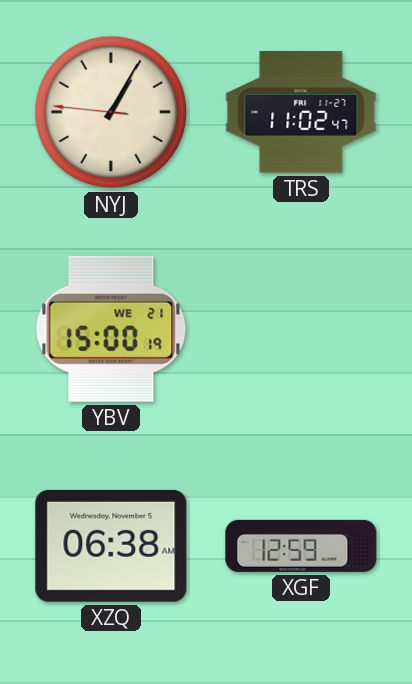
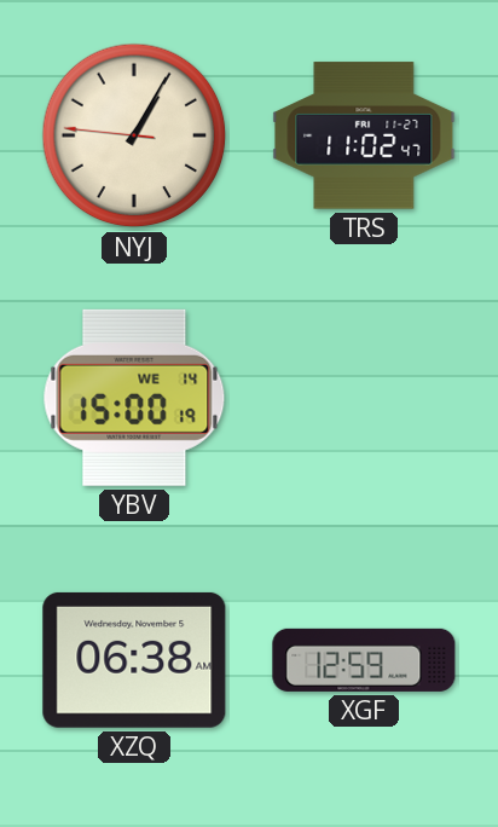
YBV date: WE 21 -> WE 14
